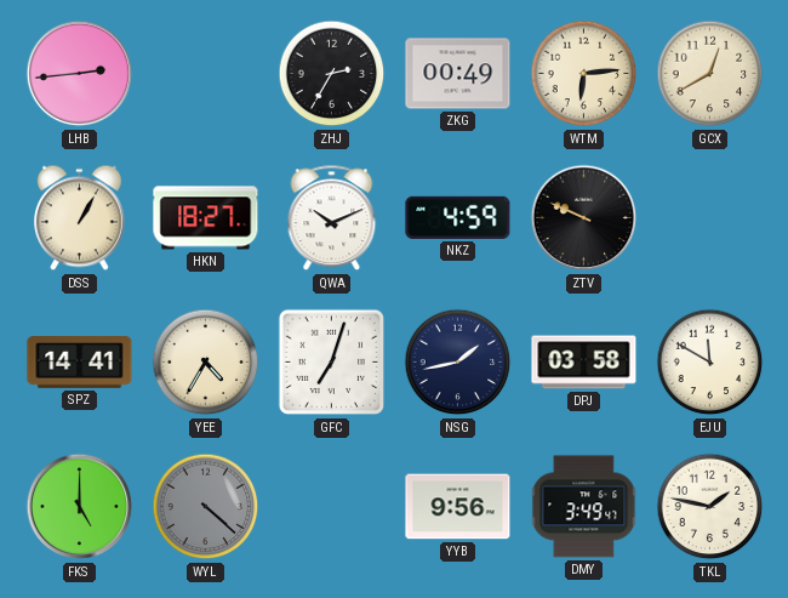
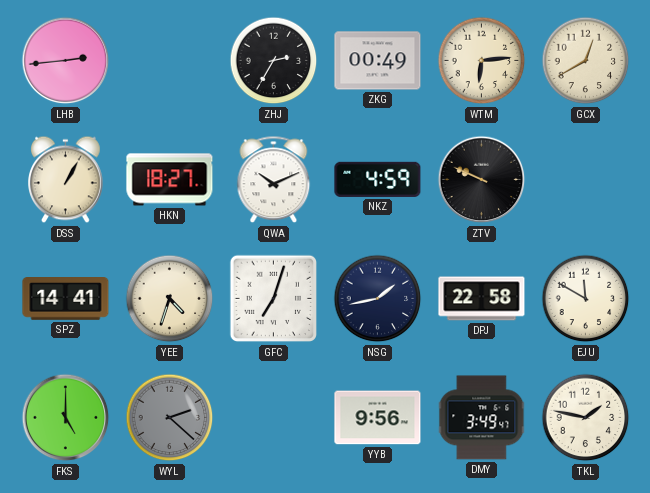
YEE: 4:35 -> 4:33
DPJ: 03:58 -> 22:58
WYL: 4:22 -> 2:22
